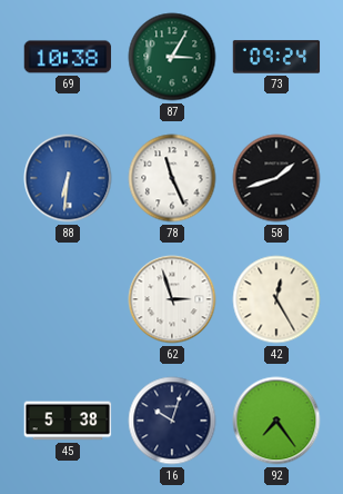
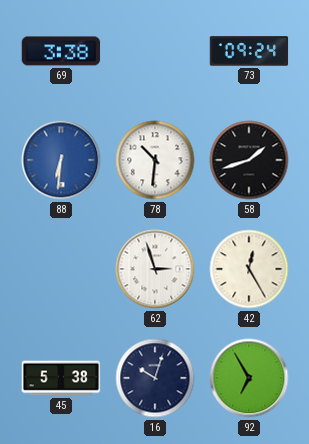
69: 10:38 -> 3:38
87: 3:05 -> none
78: 11:26 -> 10:31
92: 7:24 -> 6:55
